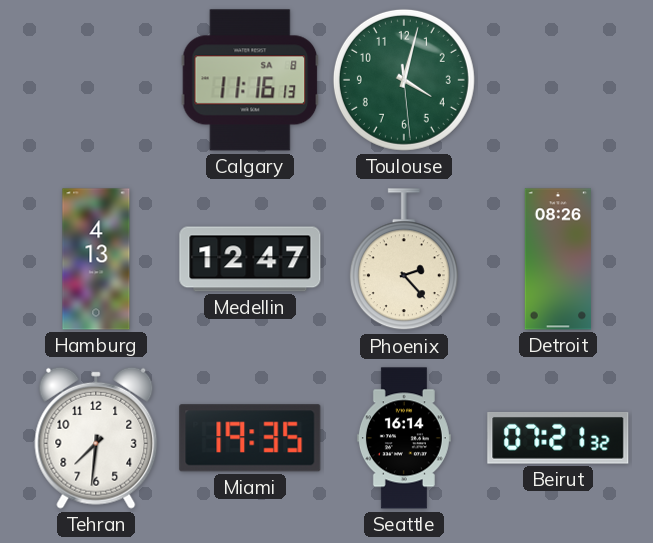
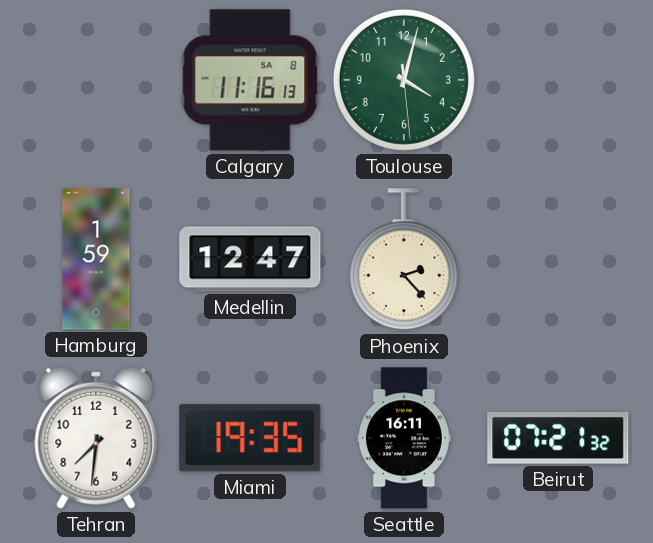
Hamburg: 4:13 -> 1:59
Detroit: 08:26 -> none
Seattle: 16:14 -> 16:11
